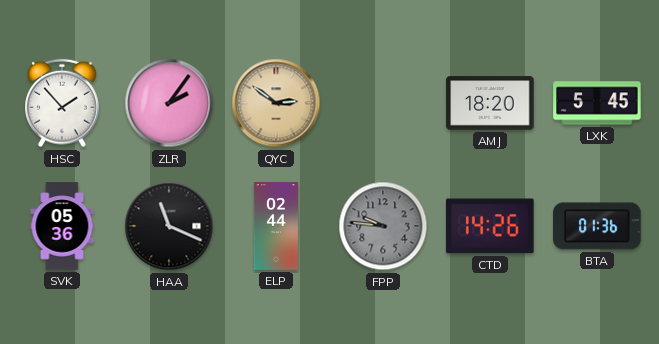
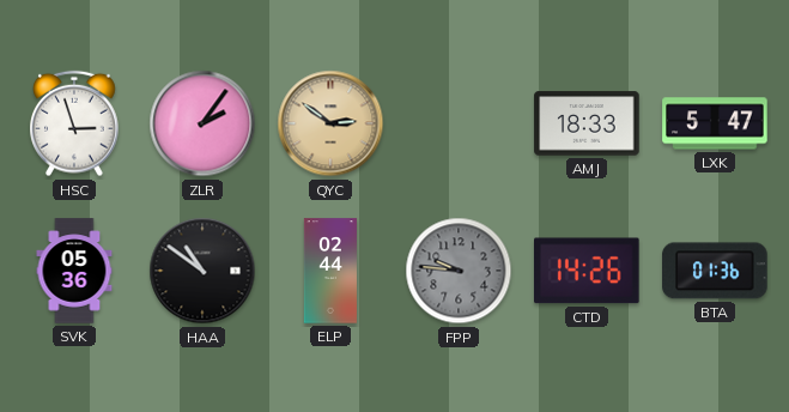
HSC: 1:53 -> 2:57
AMJ: 18:20 -> 18:33
LXK: 5:45 -> 5:47
HAA: 11:19 -> 10:51
